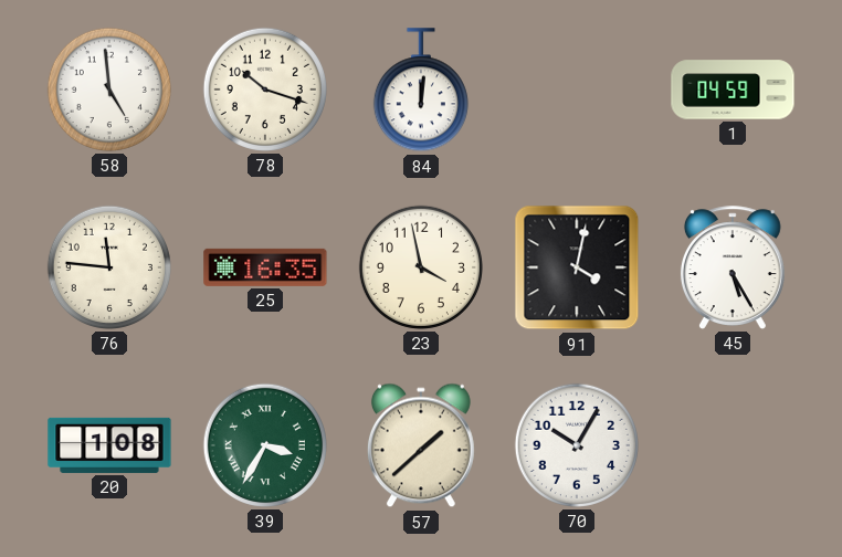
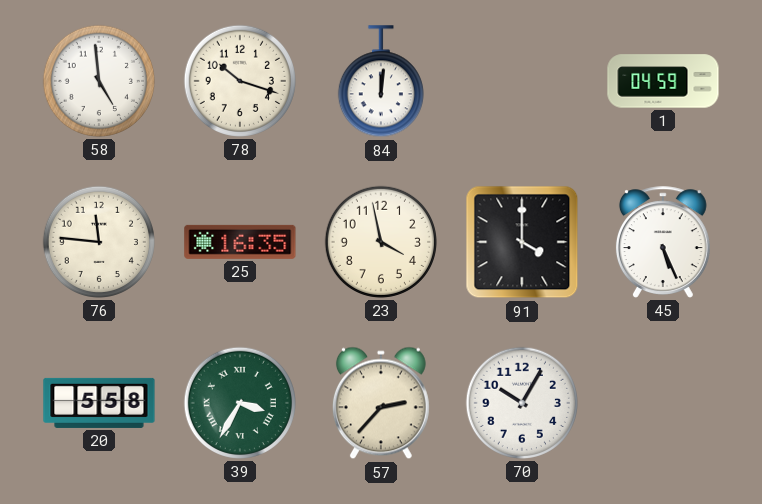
91: 4:02 -> 4:00
45: 5:25 -> 5:26
20: 1:08 -> 5:58
57: 1:38 -> 2:37
